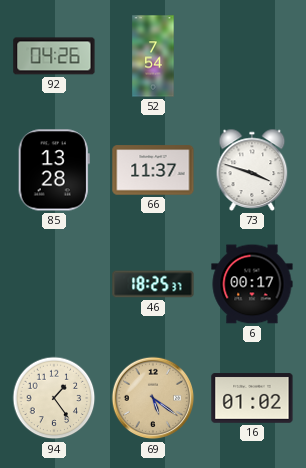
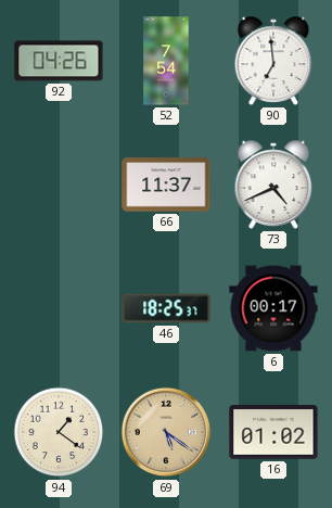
90: none -> 6:59
85: 13:28 -> none
73: 3:48 -> 4:41
94: 1:24 -> 1:21
